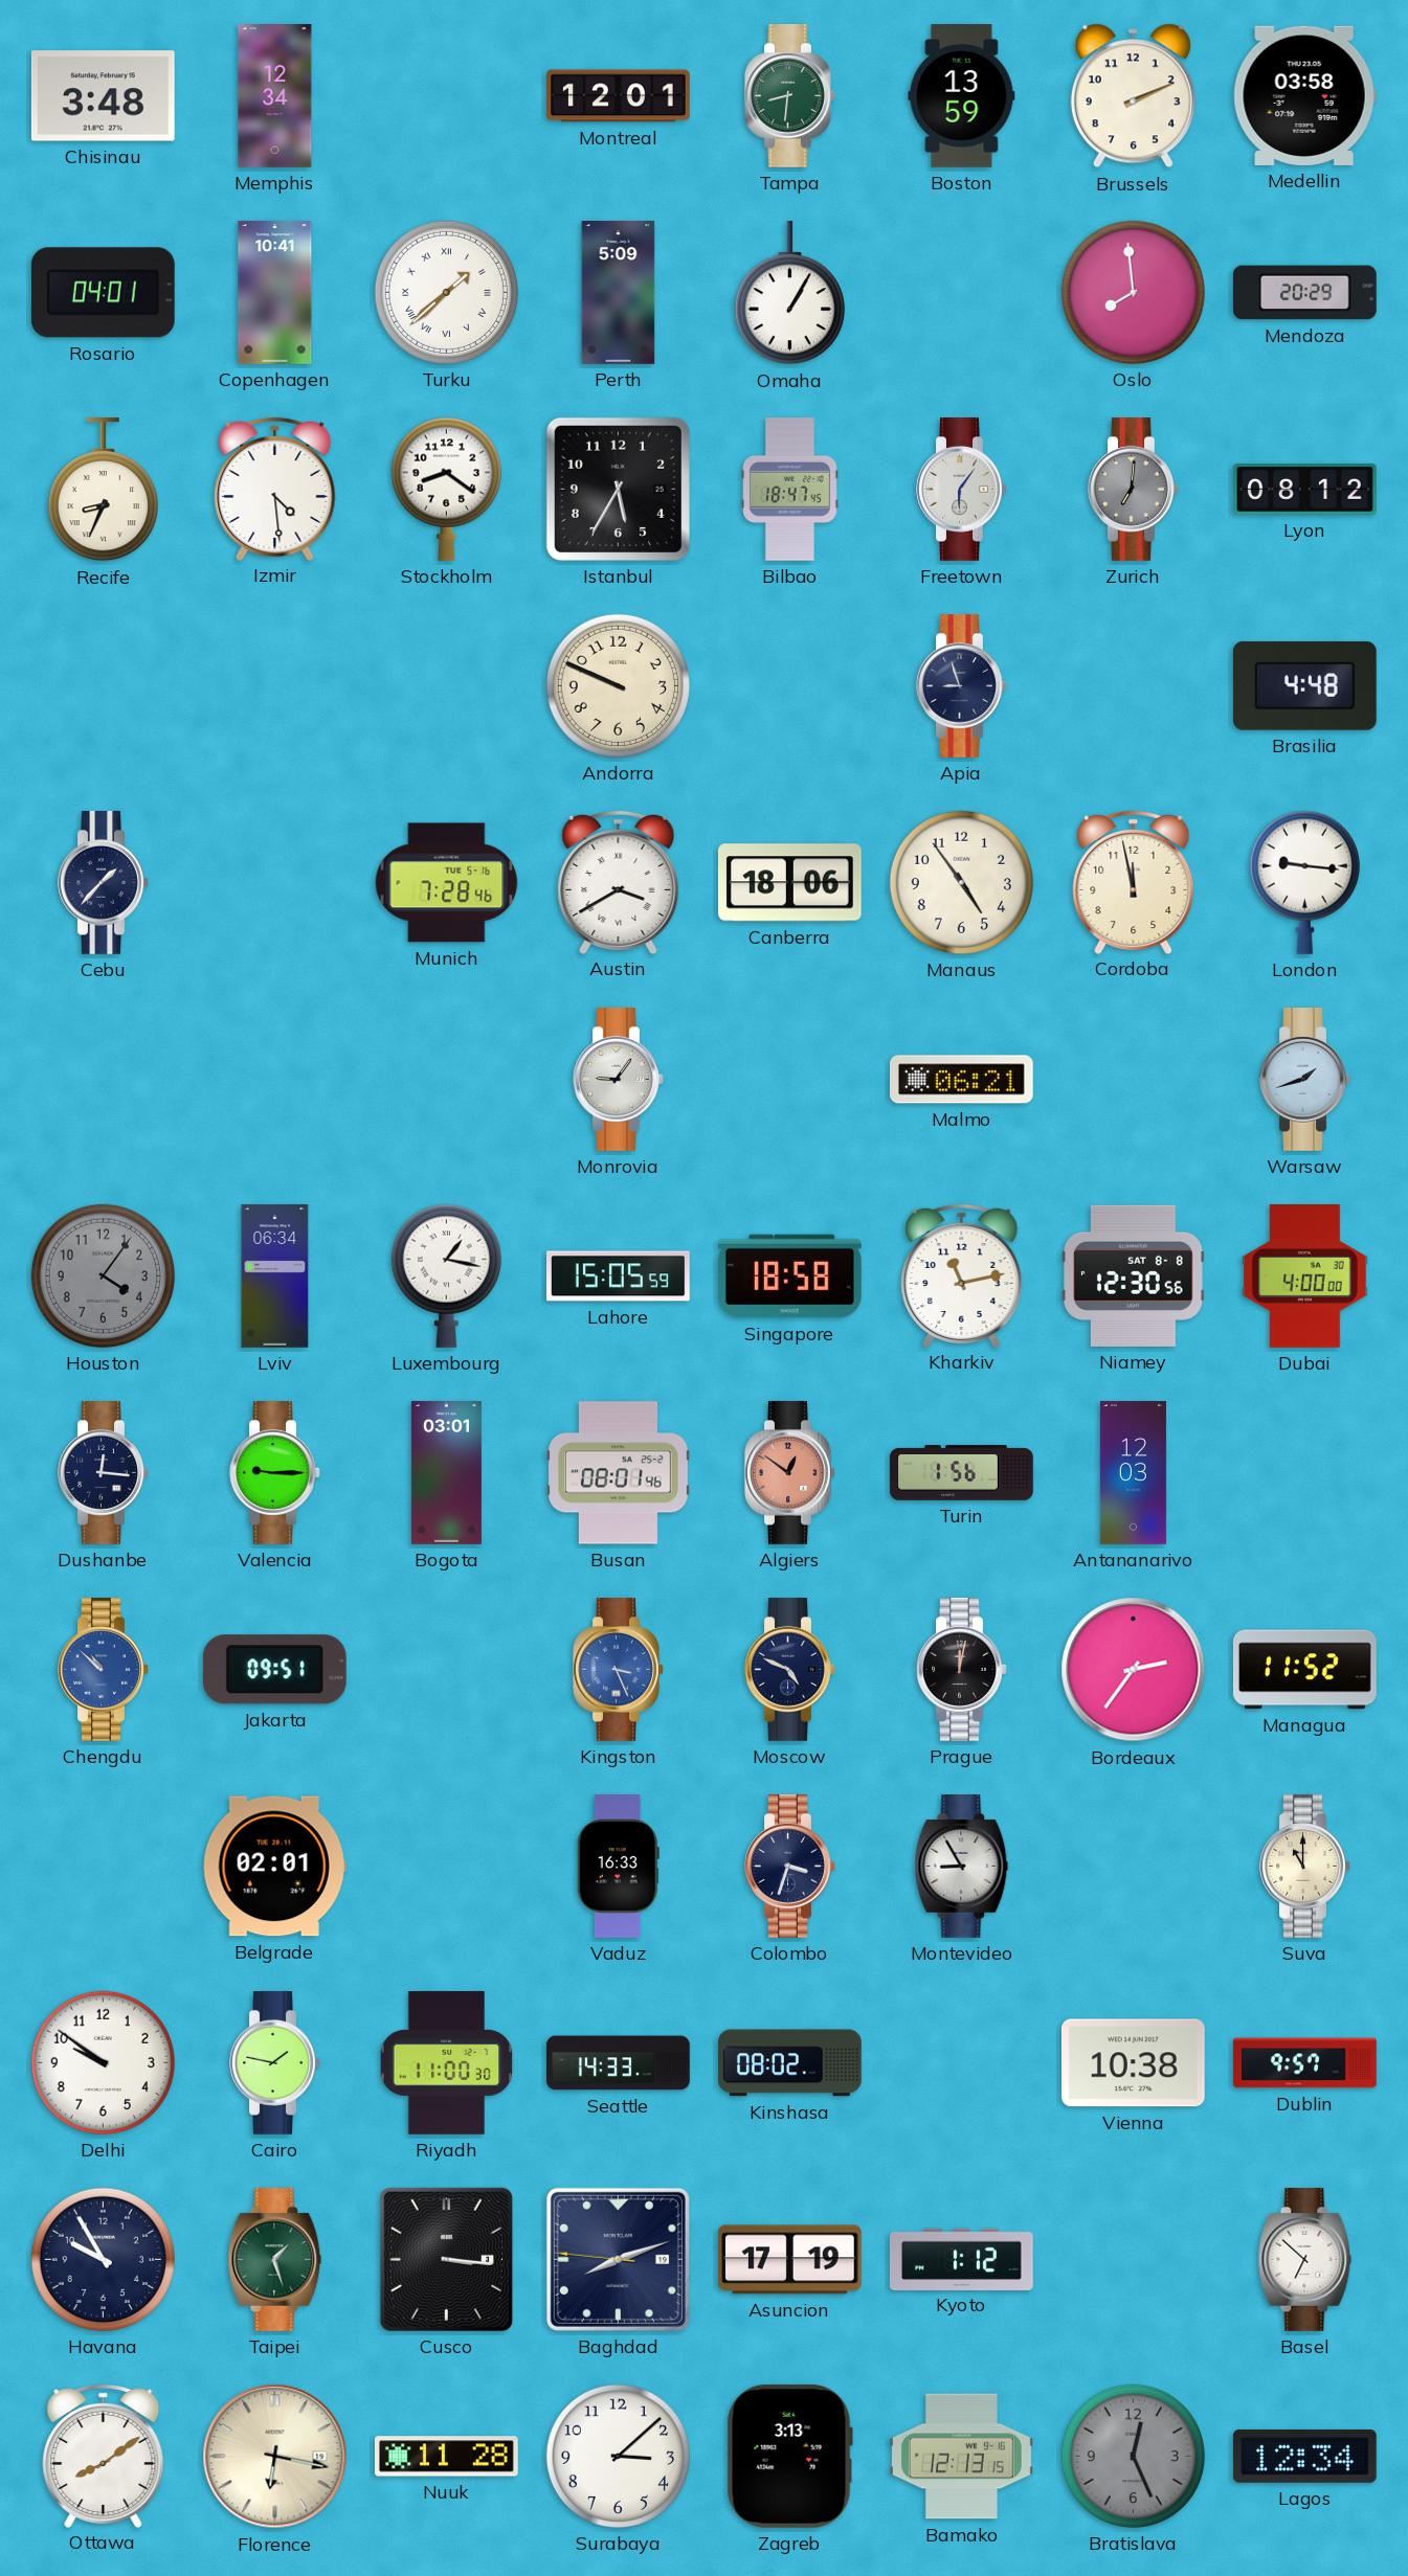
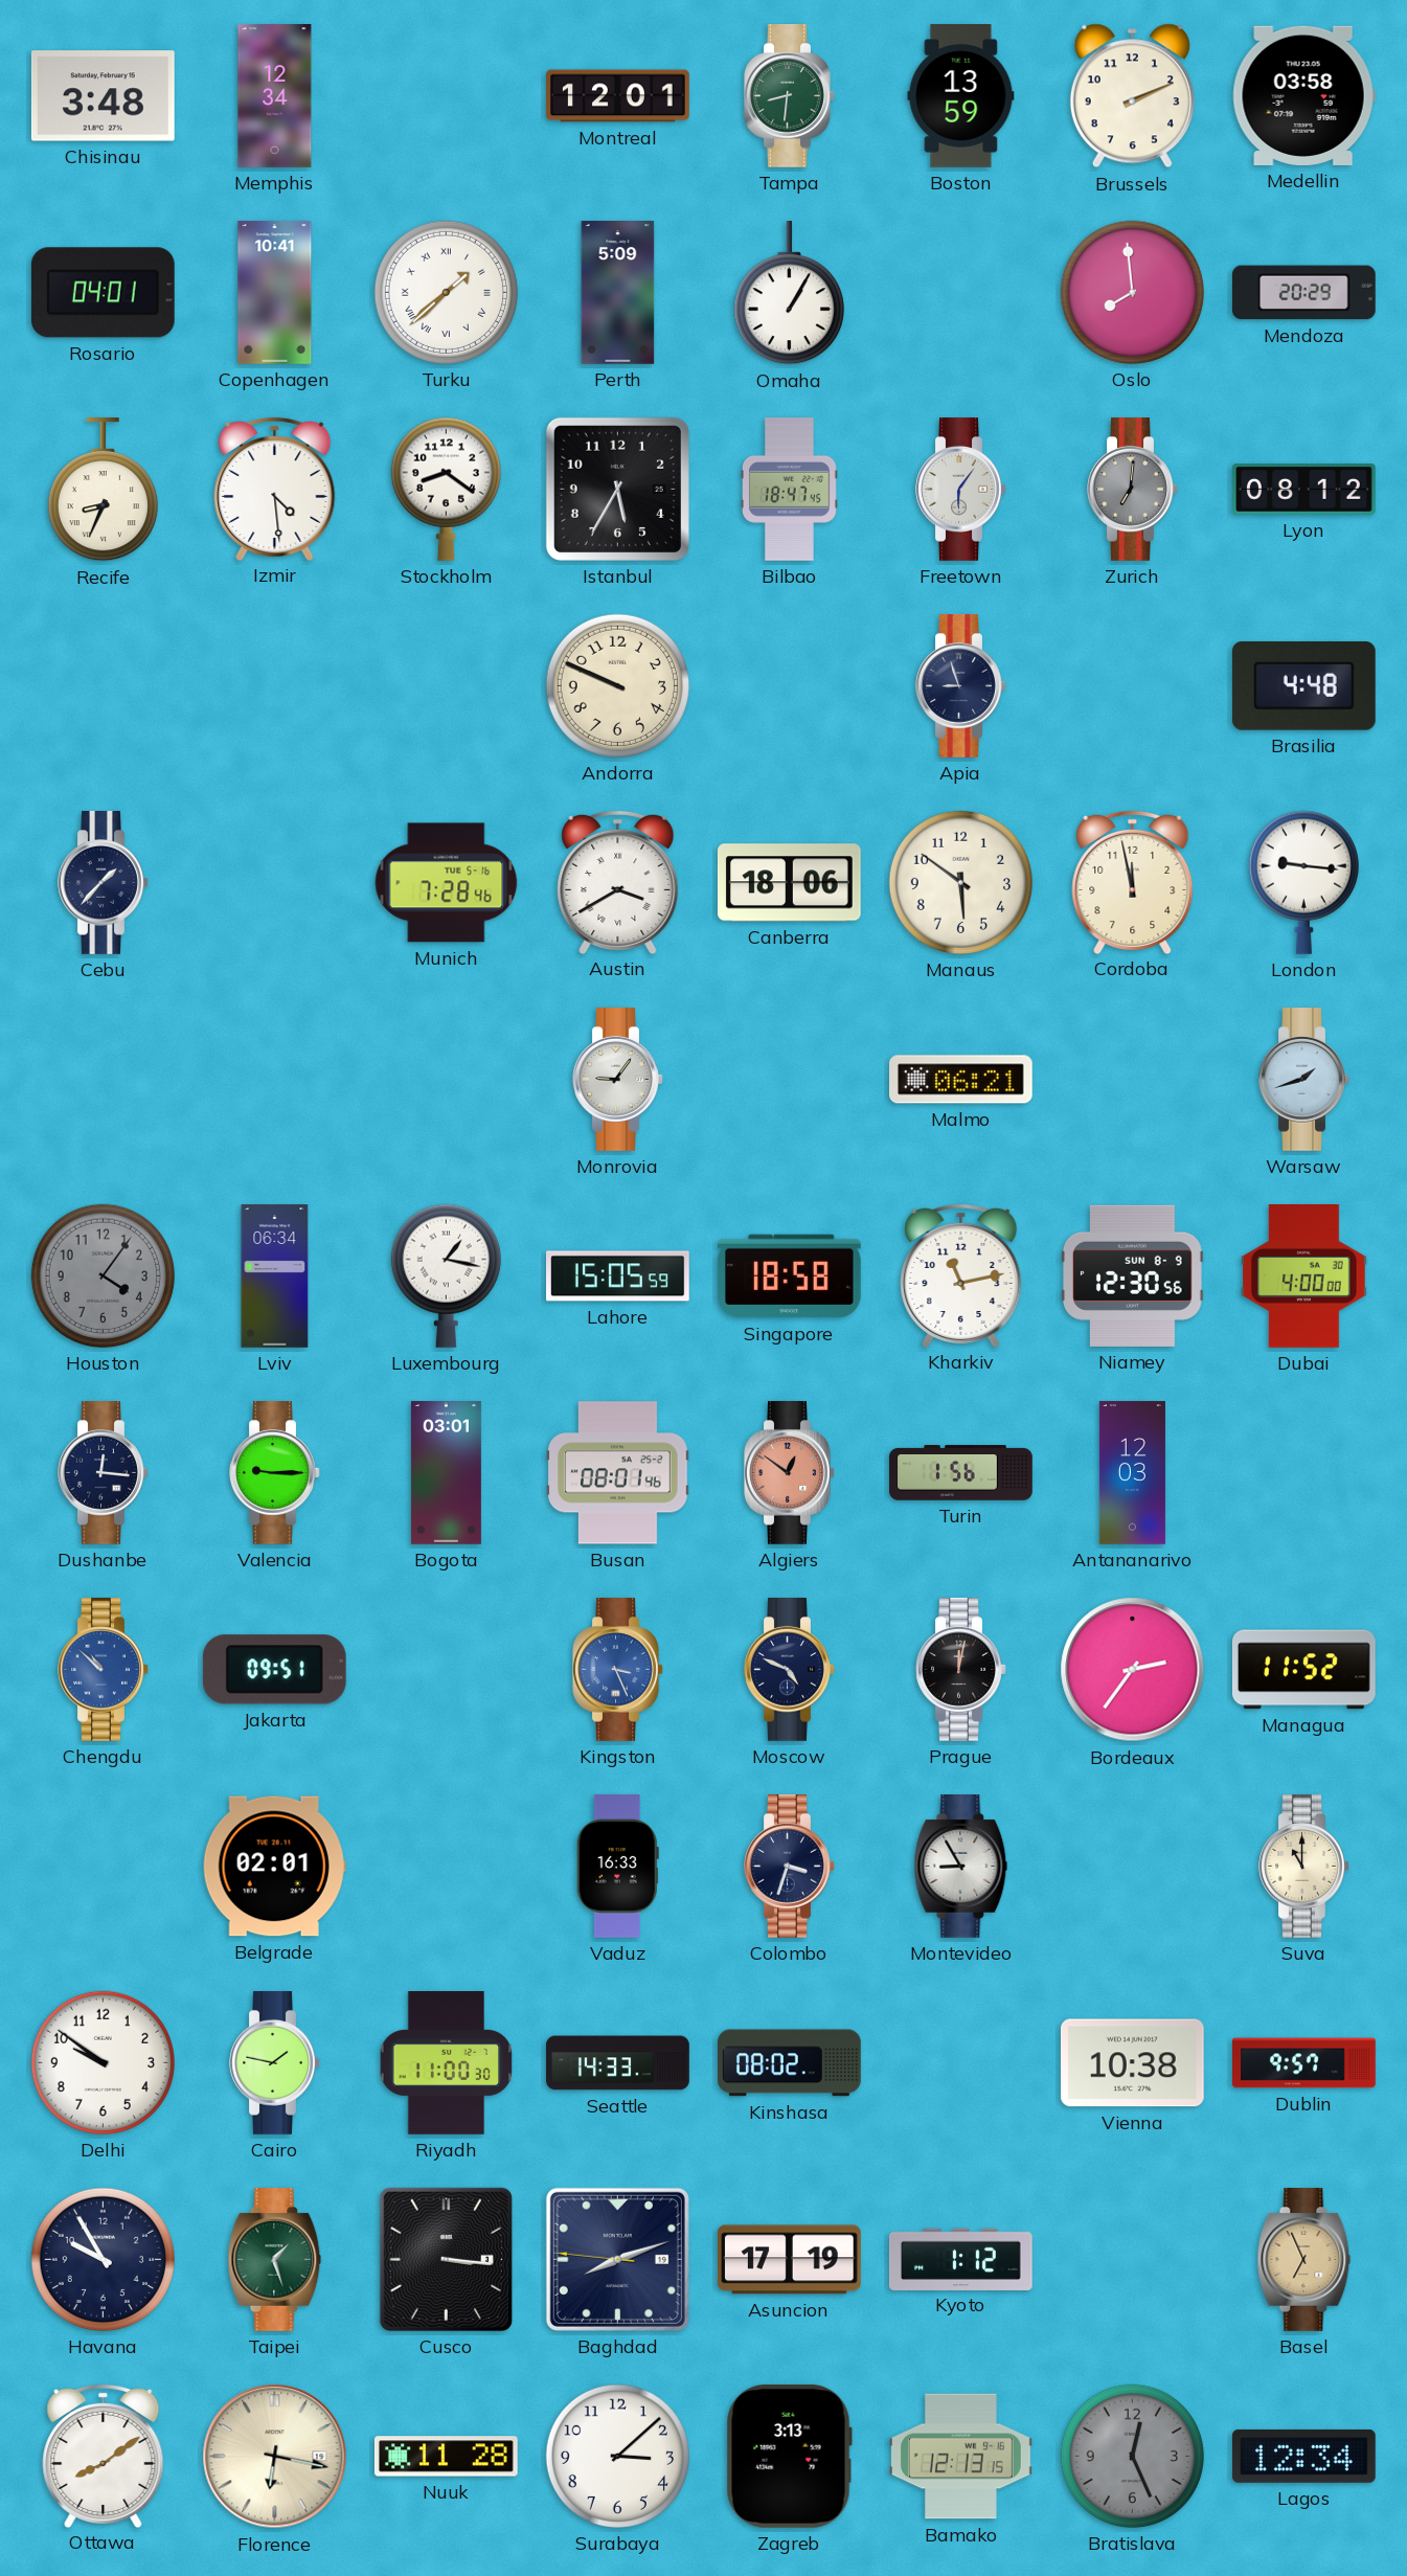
Manaus: 4:54 -> 5:51
Niamey date: SAT 8-8 -> SUN 8-9
Basel: 6:52 -> 6:56
Basel dial: white -> champagne
